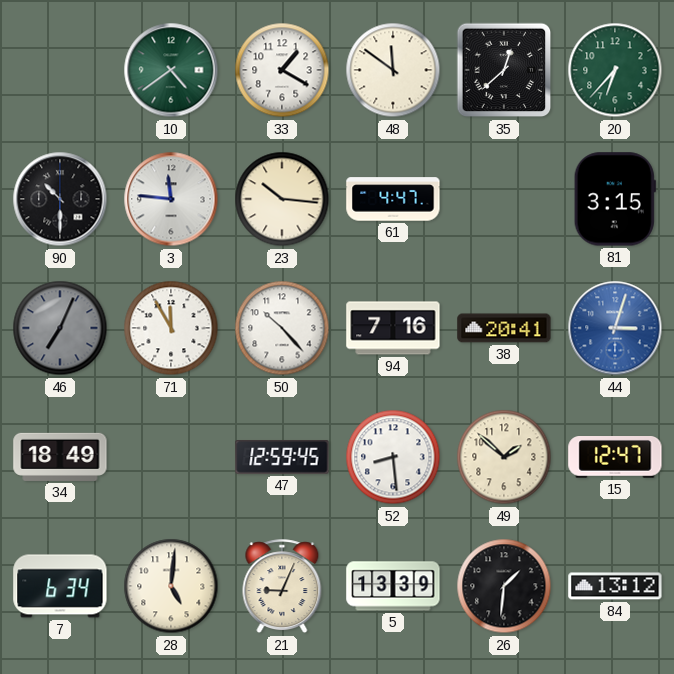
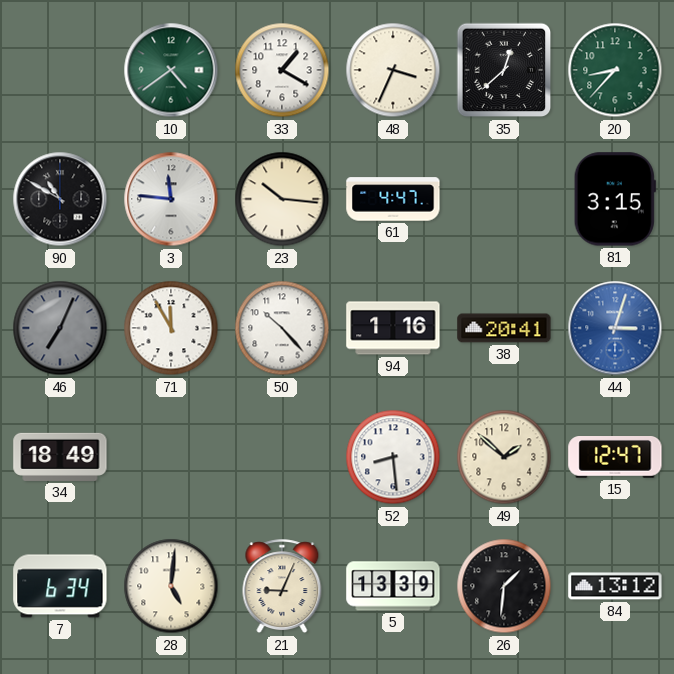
48: 11:51 -> 3:34
20: 6:37 -> 8:37
90: 10:30 -> 10:50
94: 7:16 -> 1:16
47: 12:59 -> none
